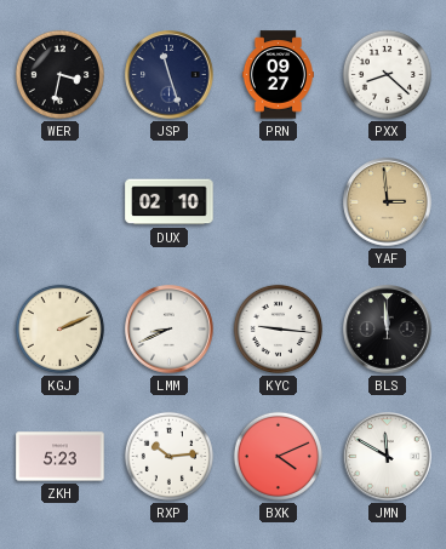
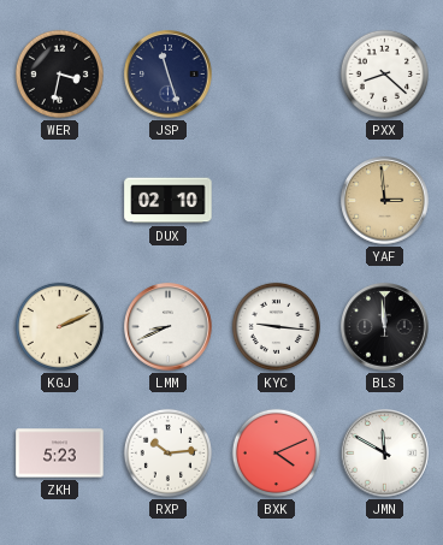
PRN: 09:27 -> none
